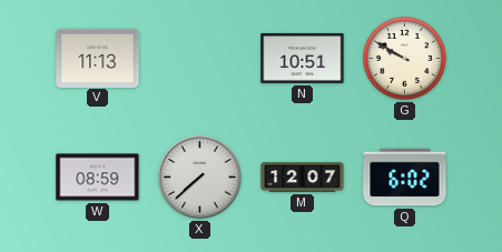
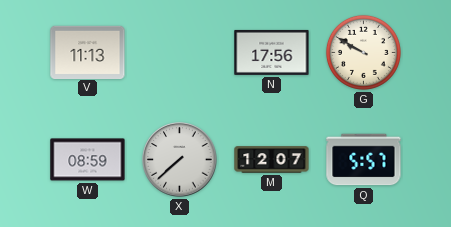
N: 10:51 -> 17:56
Q: 6:02 -> 5:57
